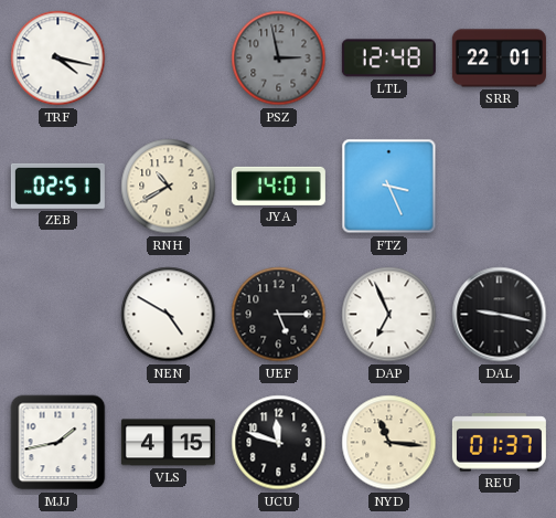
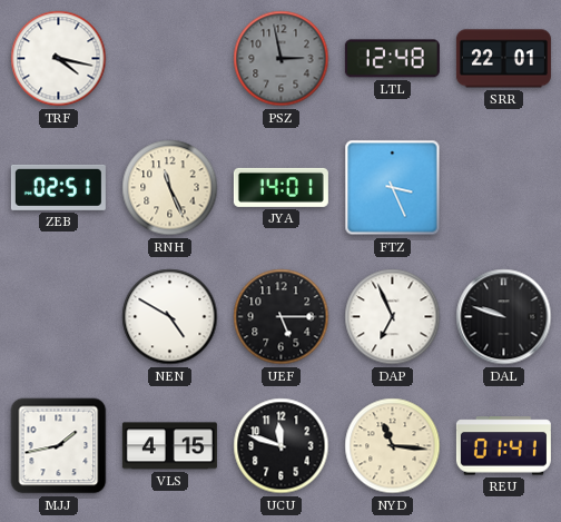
RNH: 10:40 -> 11:26
DAL: 9:17 -> 9:48
REU: 01:37 -> 01:41
